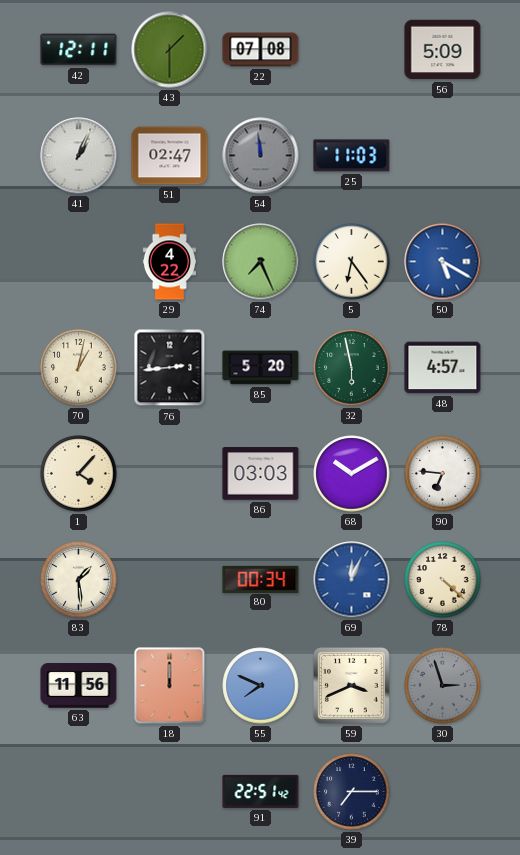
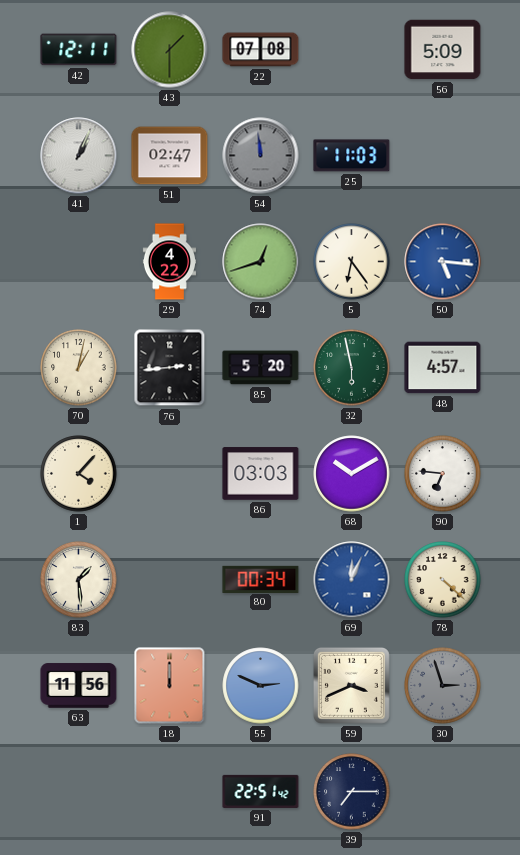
74: 7:26 -> 12:42
50: 5:20 -> 5:16
55: 7:49 -> 2:49
